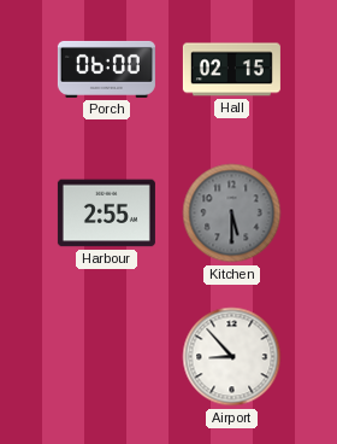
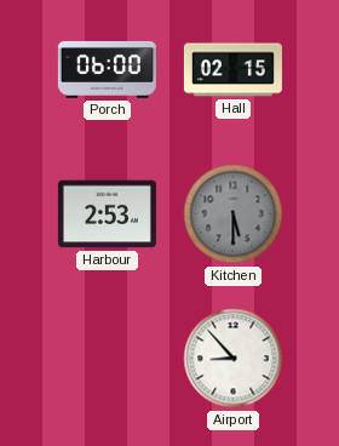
Harbour: 2:55 -> 2:53
